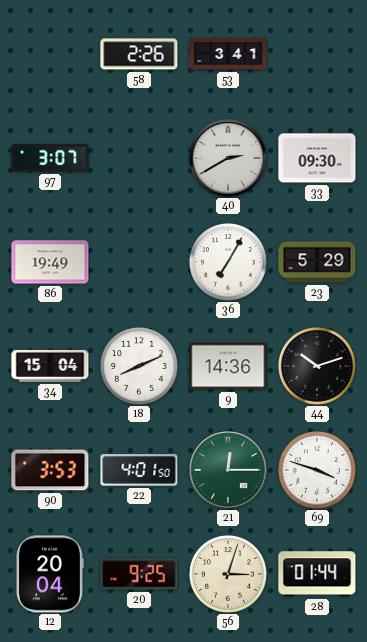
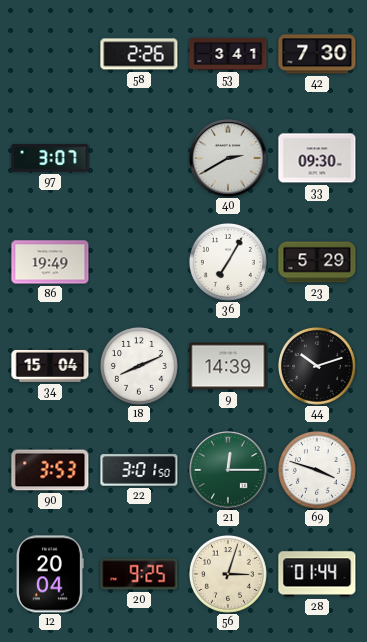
42: none -> 7:30
9: 14:36 -> 14:39
22: 4:01 -> 3:01
